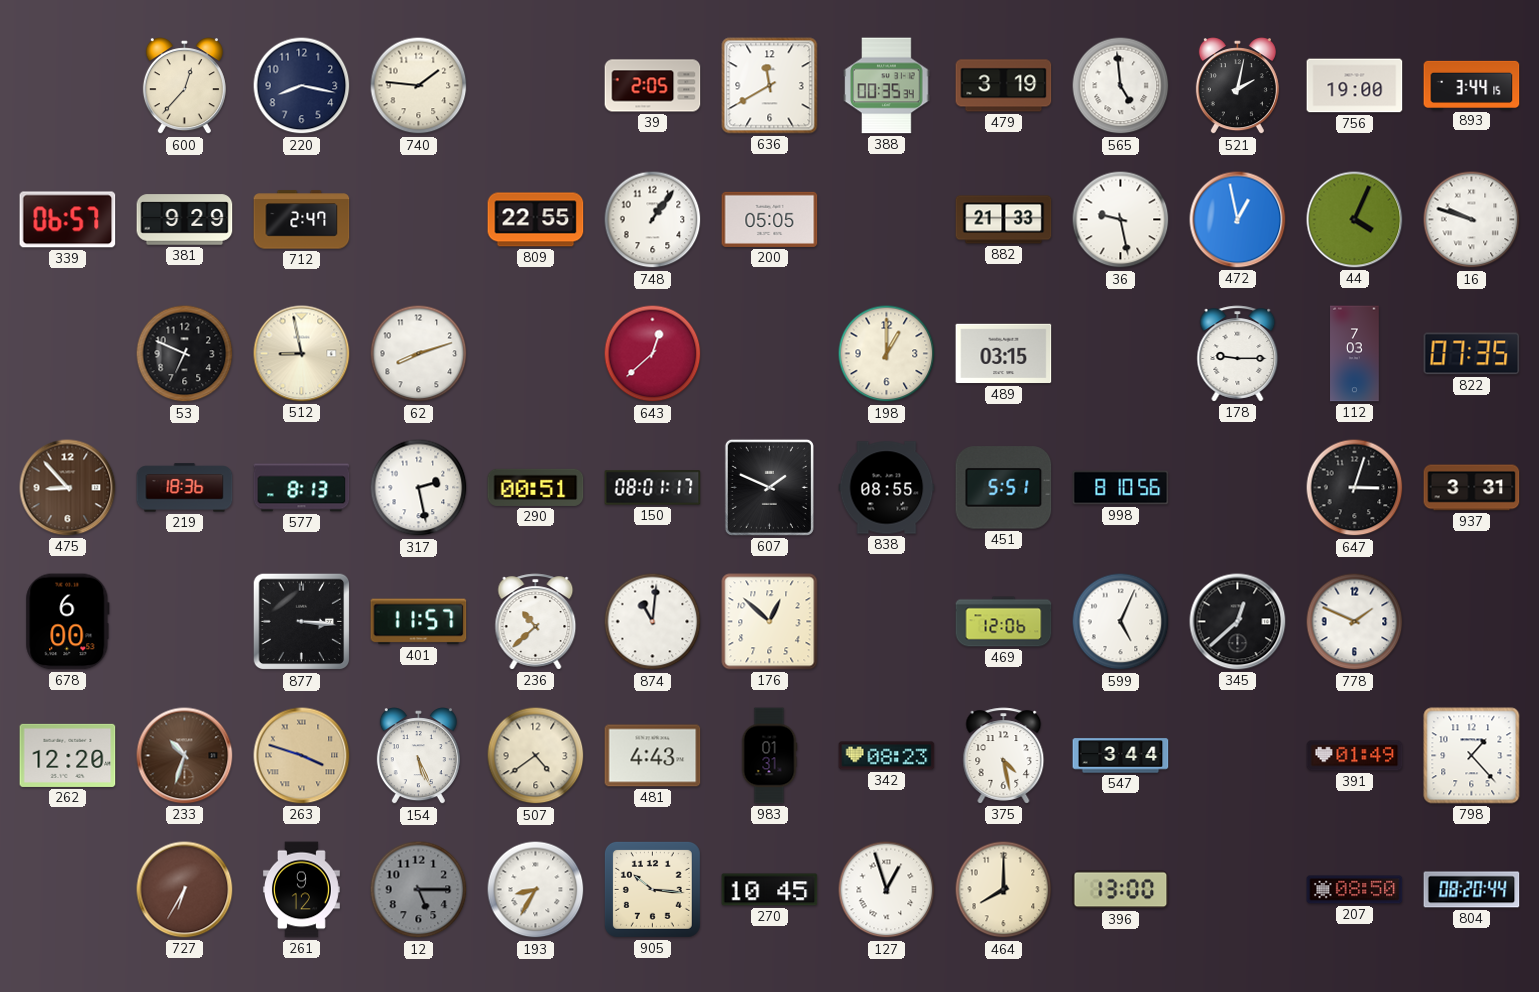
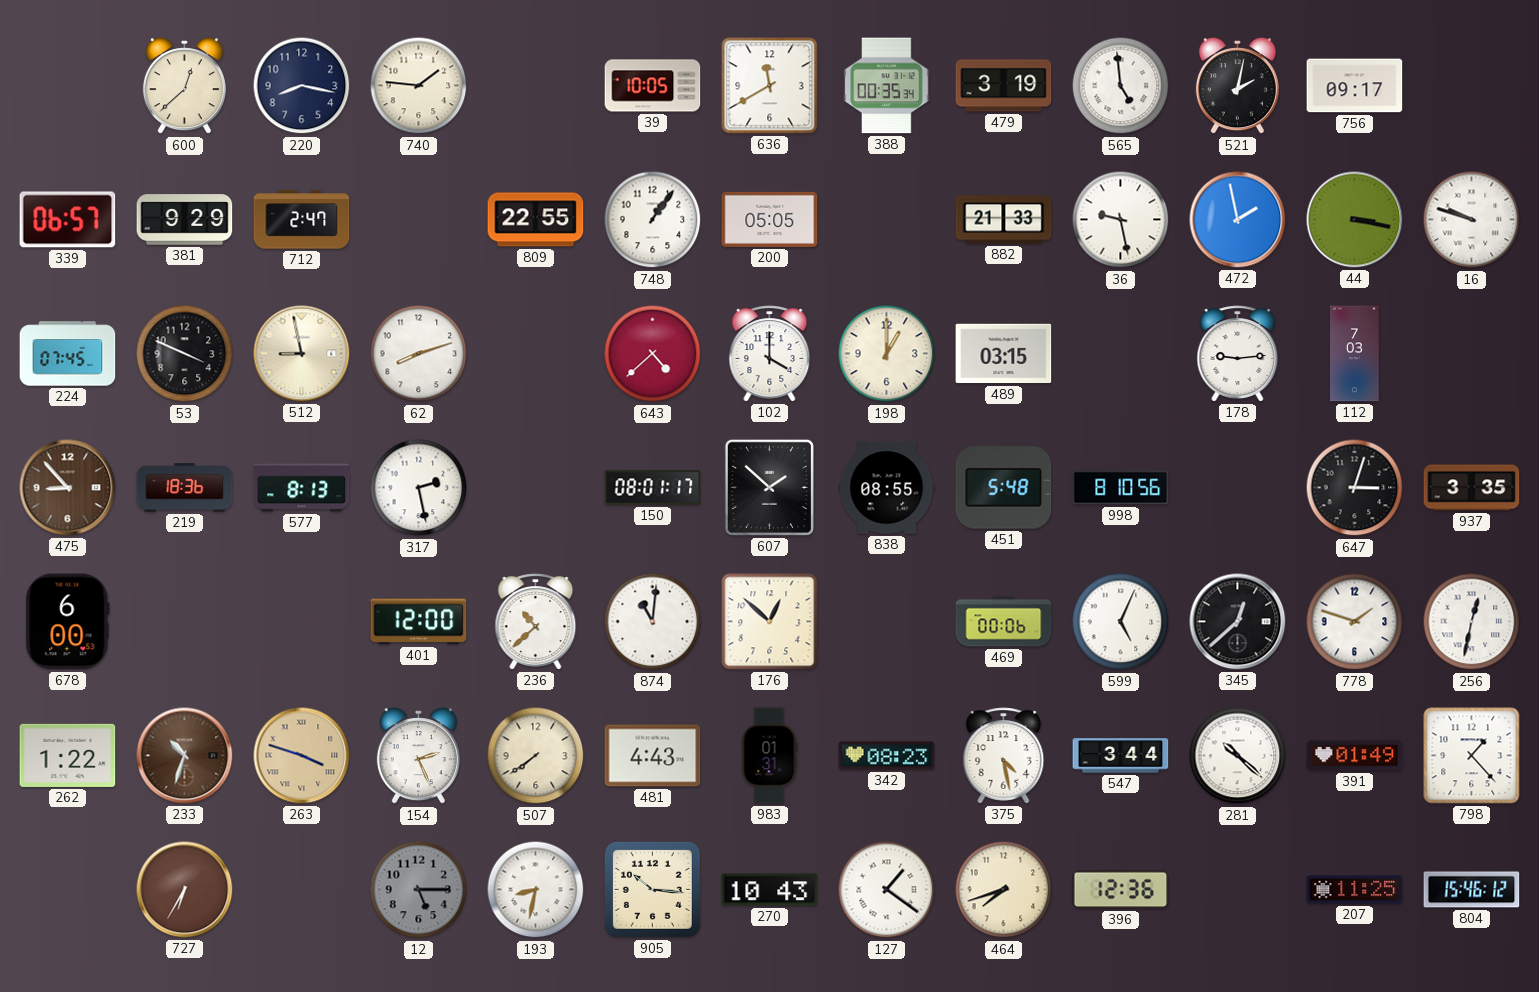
600: 12:37 -> 12:38
39: 2:05 -> 10:05
756: 19:00 -> 09:17
893: 3:44 -> none
472: 12:58 -> 1:58
44: 4:04 -> 3:17
224: none -> 07:45
53: 6:49 -> 3:49
643: 12:38 -> 4:38
102: none -> 4:00
178: 9:15 -> 9:14
822: 07:35 -> none
290: 00:51 -> none
607: 1:49 -> 1:52
451: 5:51 -> 5:48
937: 3:31 -> 3:35
877: 3:16 -> none
401: 11:57 -> 12:00
469: 12:06 -> 00:06
778: 1:49 -> 1:48
256: none -> 12:32
262: 12:20 -> 1:22
154: 5:26 -> 2:26
507: 4:39 -> 7:39
281: none -> 10:22
261: 9:12 -> none
193: 8:35 -> 8:32
270: 10:45 -> 10:43
127: 12:57 -> 1:21
464: 8:00 -> 7:42
396: 13:00 -> 12:36
207: 08:50 -> 11:25
804: 08:20 -> 15:46
